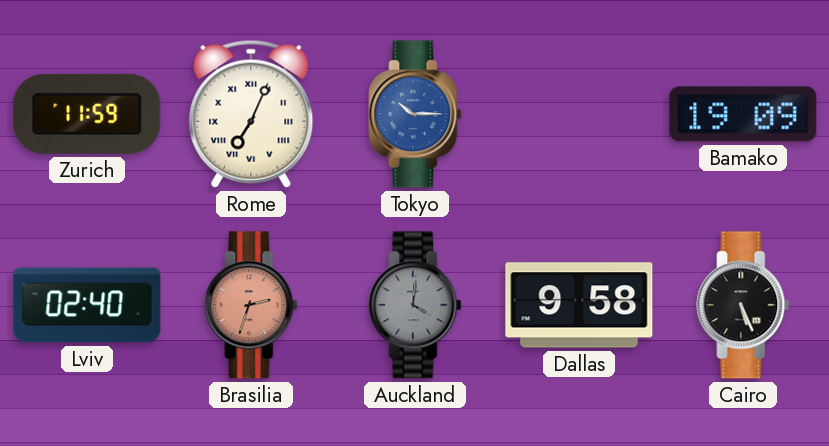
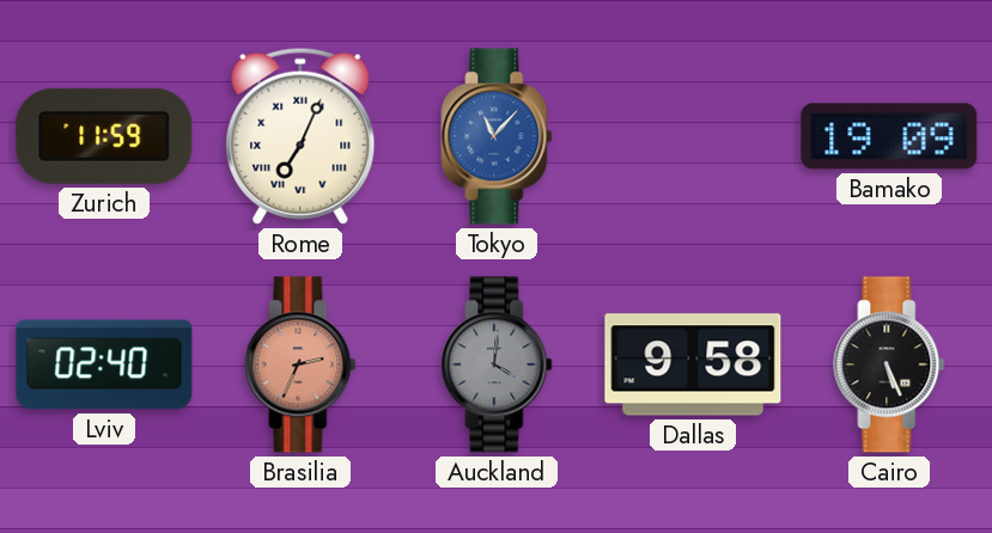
Tokyo: 10:15 -> 11:07
Brasilia: 2:33 -> 2:34
